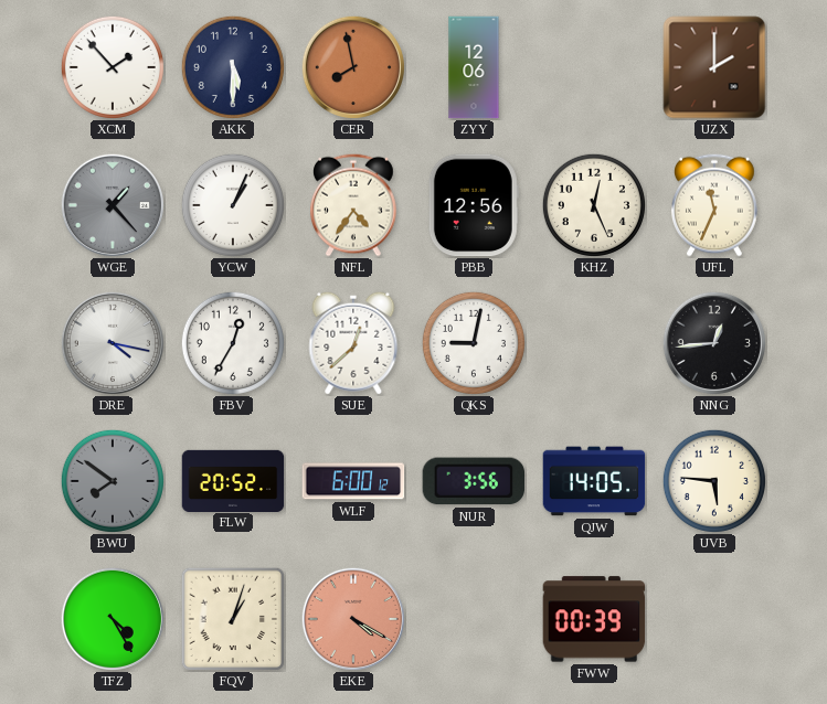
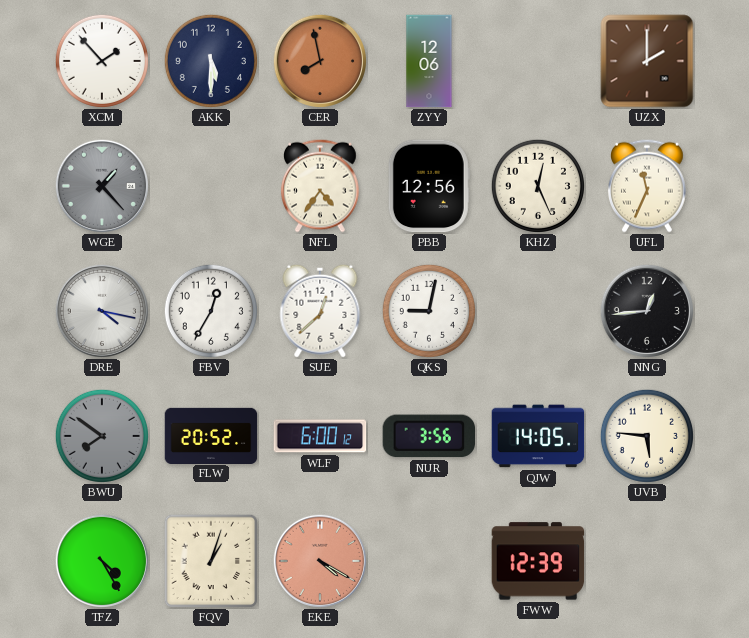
YCW: 1:04 -> none
FWW: 00:39 -> 12:39
